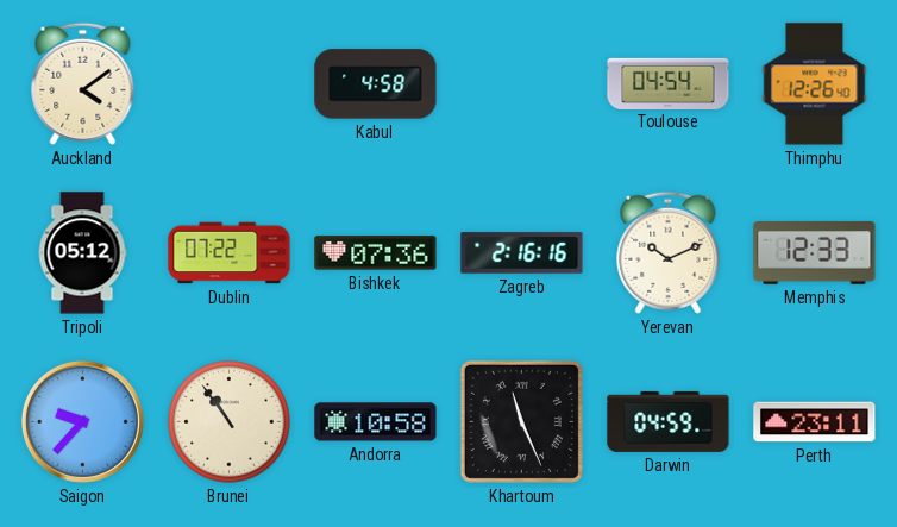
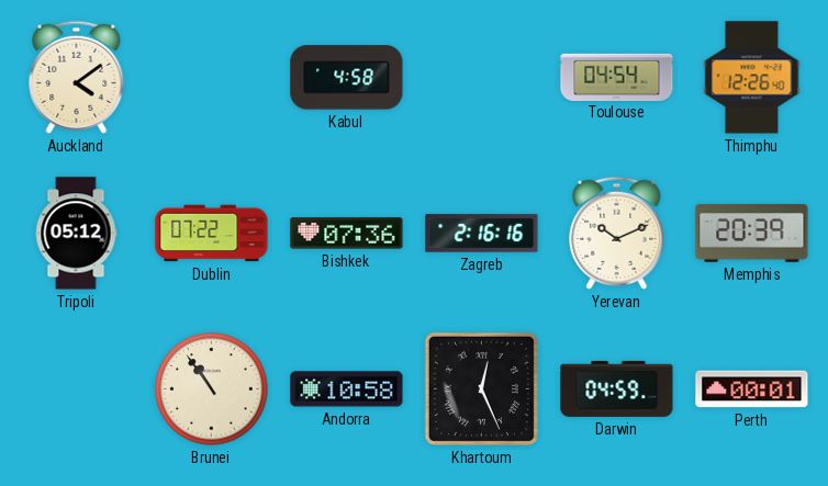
Memphis: 12:33 -> 20:39
Saigon: 9:37 -> none
Khartoum: 11:26 -> 12:26
Perth: 23:11 -> 00:01
